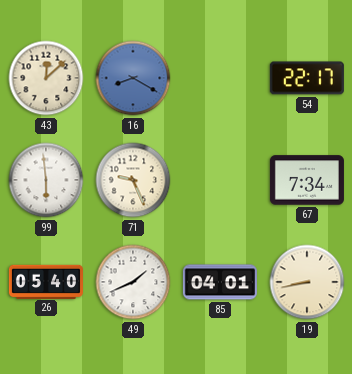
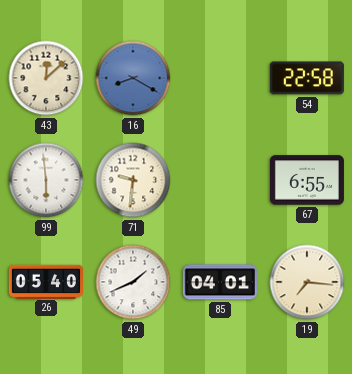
54: 22:17 -> 22:58
71: 9:26 -> 9:31
67: 7:34 -> 6:55
19: 8:43 -> 7:16
